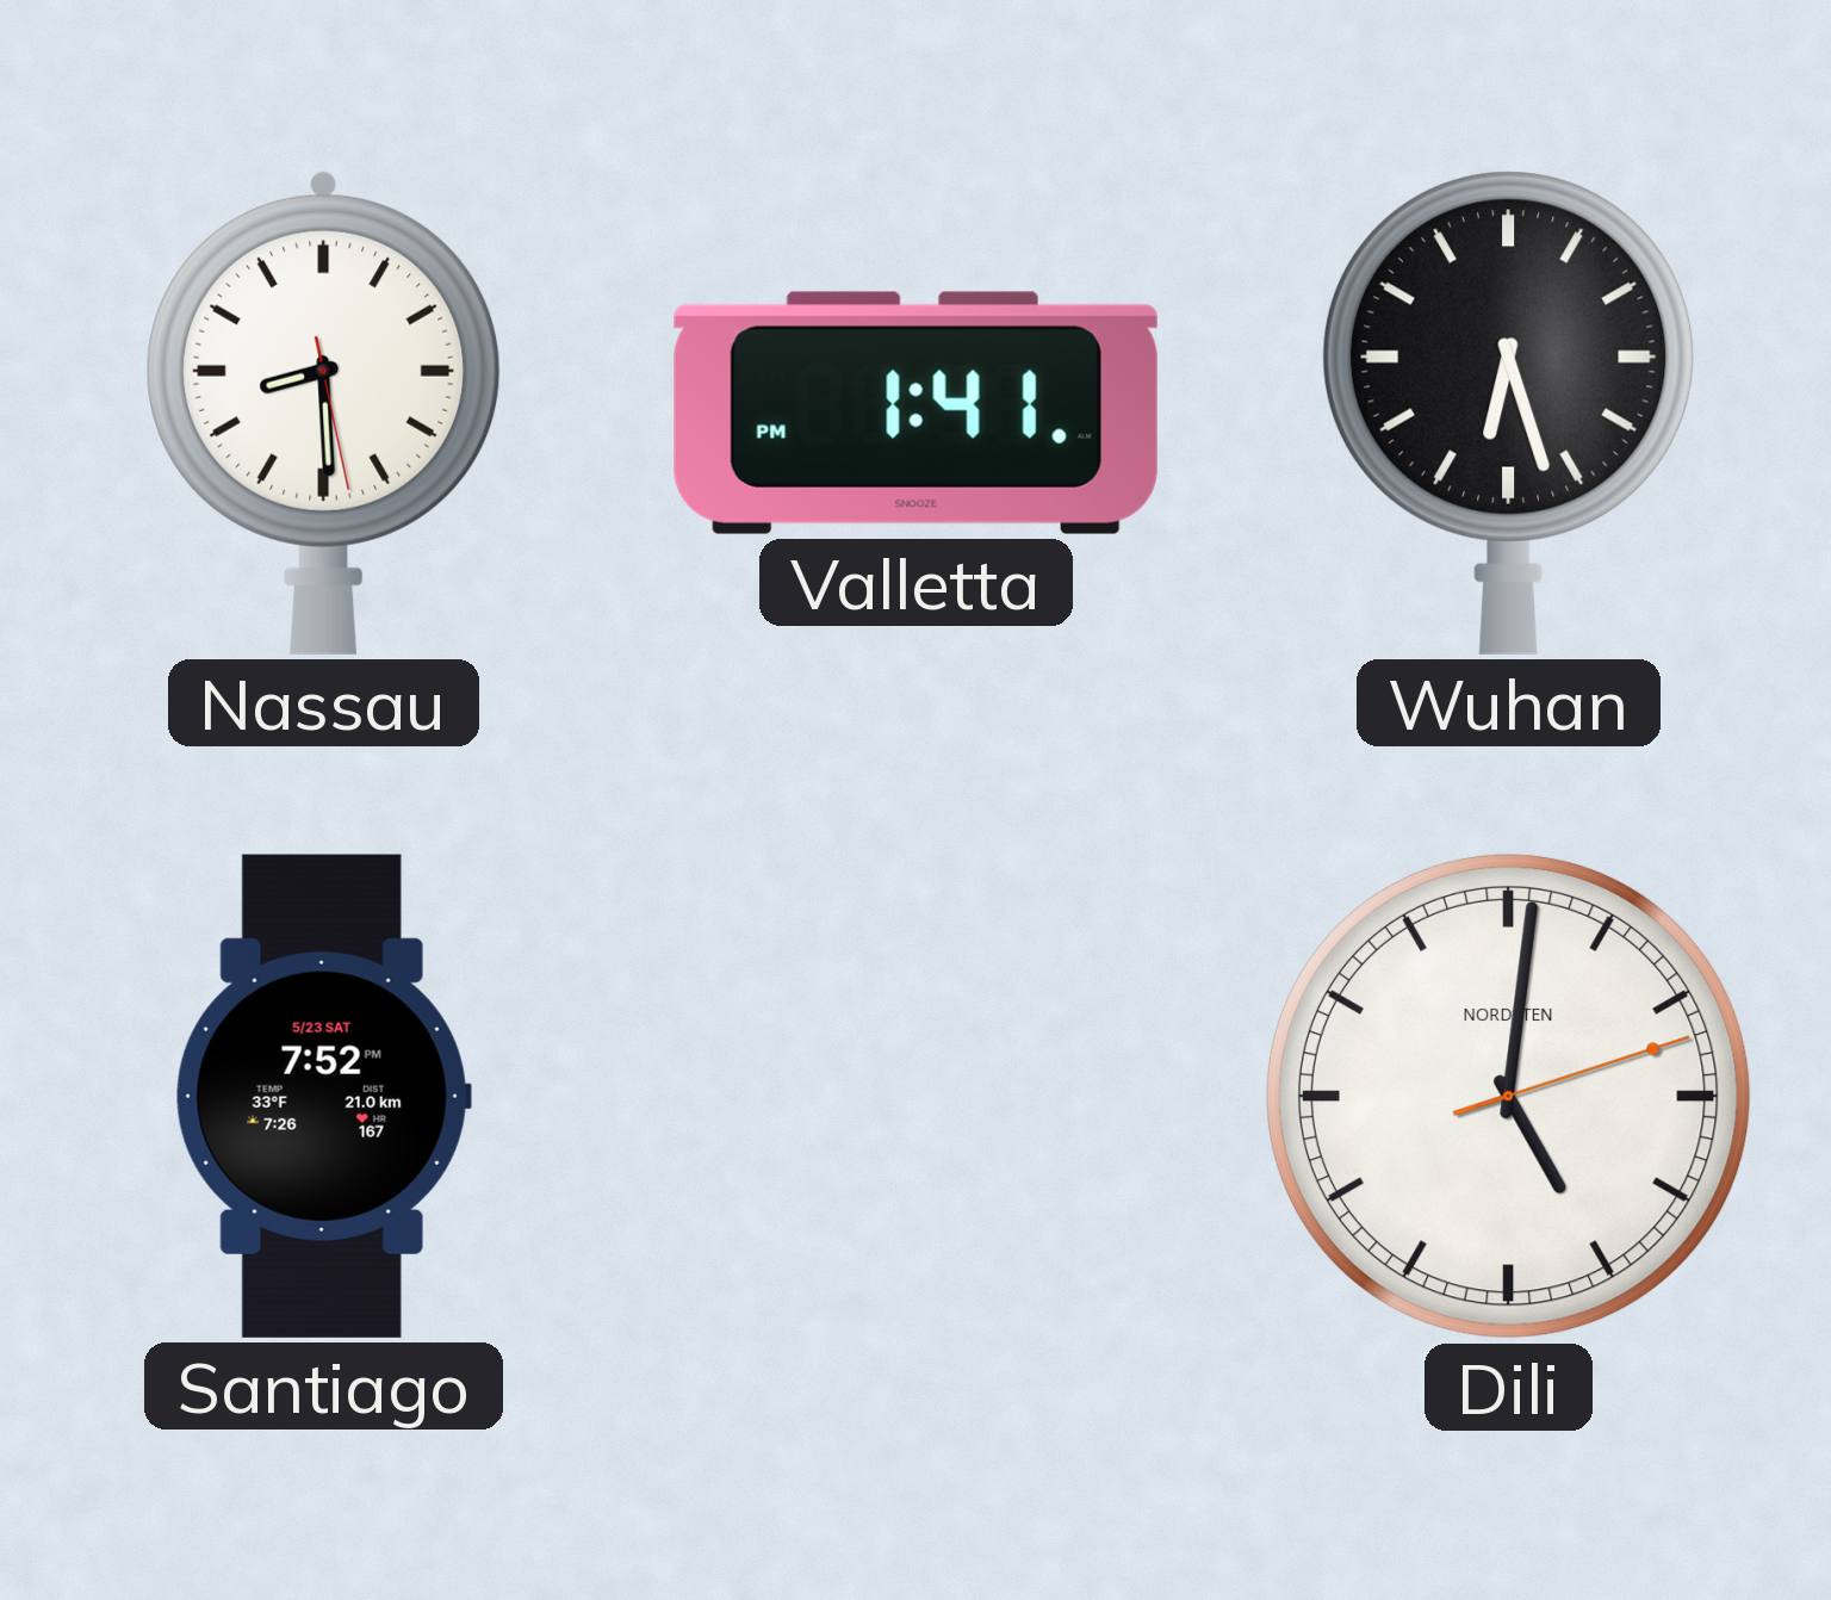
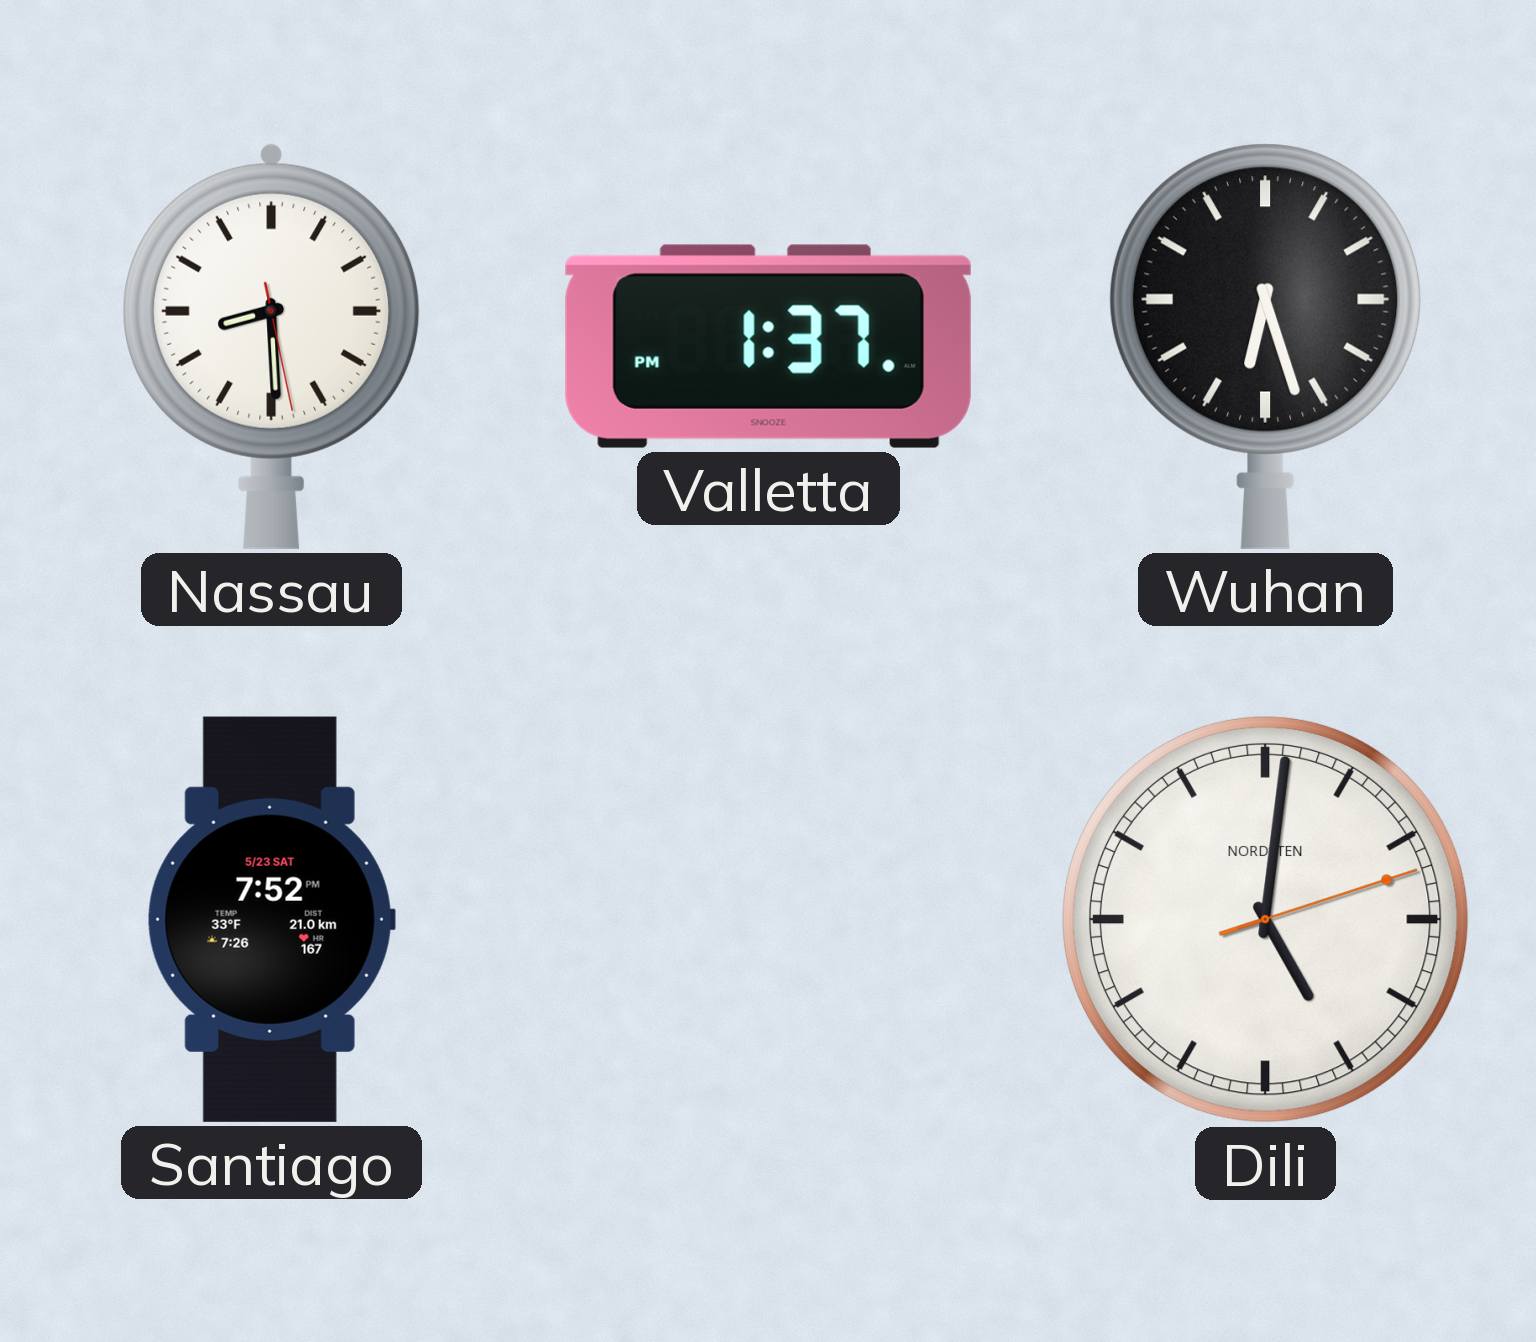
Valletta: 1:41 -> 1:37
